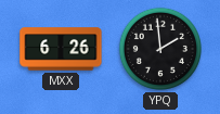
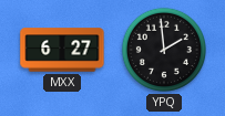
MXX: 6:26 -> 6:27
